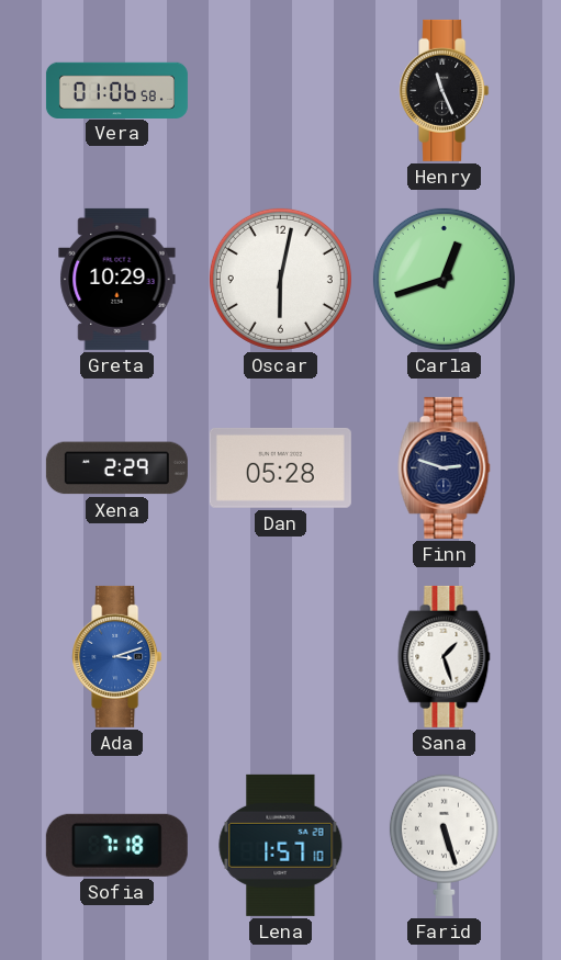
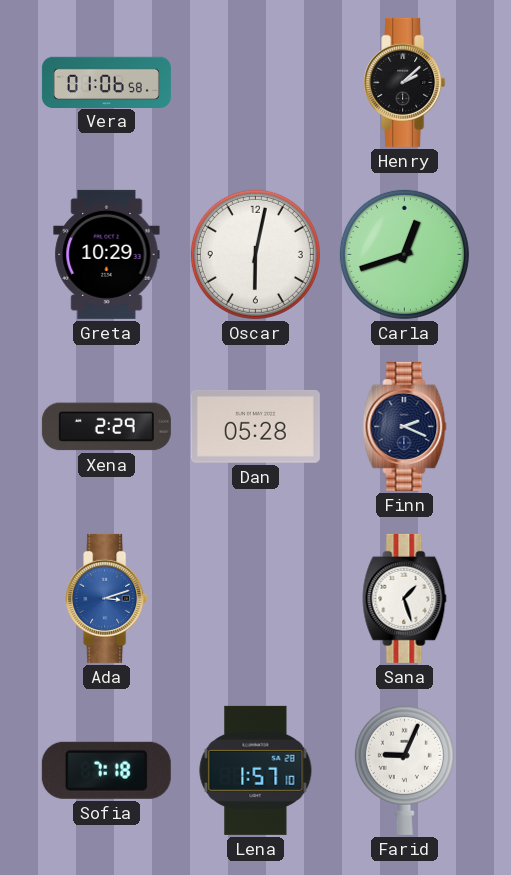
Henry: 11:26 -> 2:08
Finn: 2:48 -> 2:19
Farid: 5:27 -> 9:04
